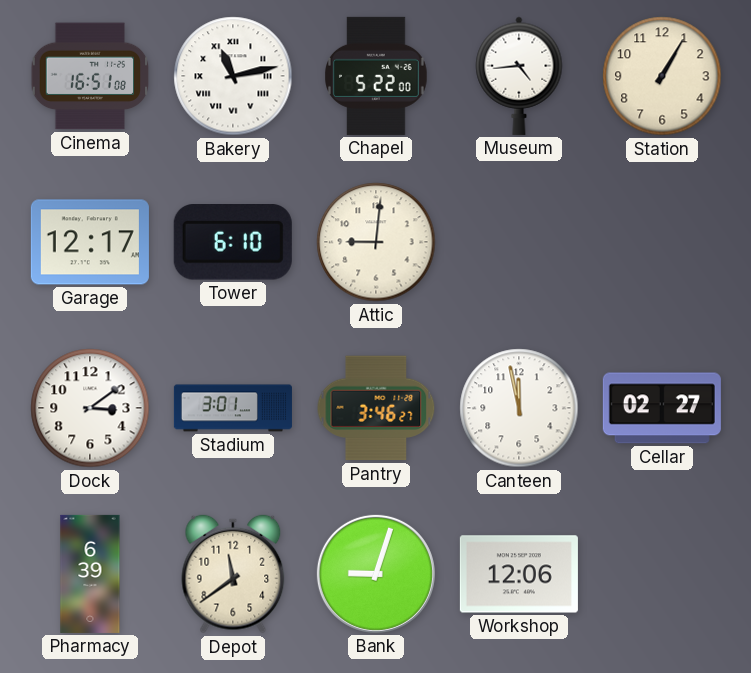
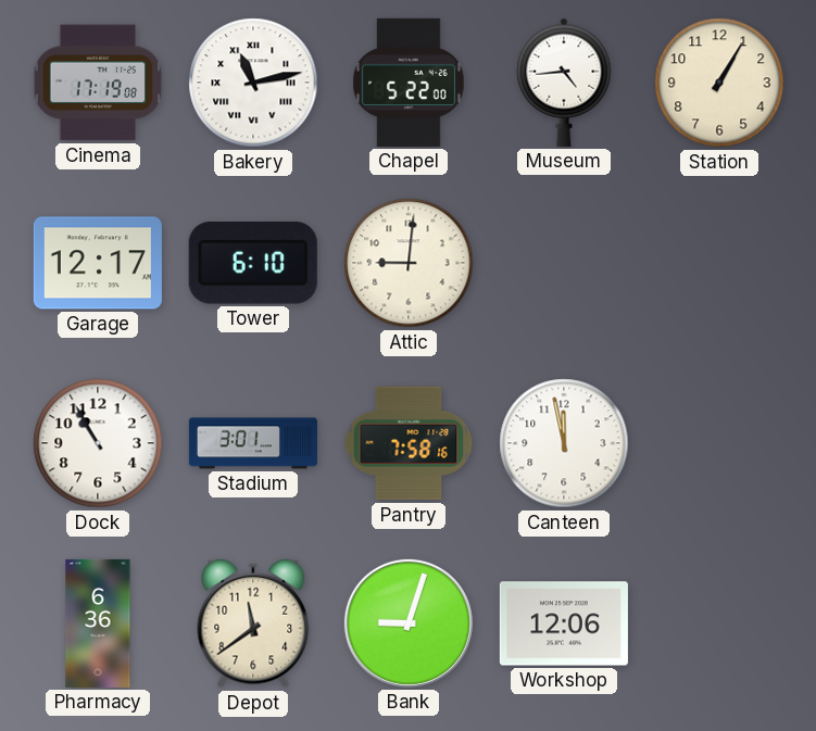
Cinema: 16:51 -> 17:19
Dock: 3:09 -> 10:55
Pantry: 3:46 -> 7:58
Cellar: 02:27 -> none
Pharmacy: 6:39 -> 6:36
